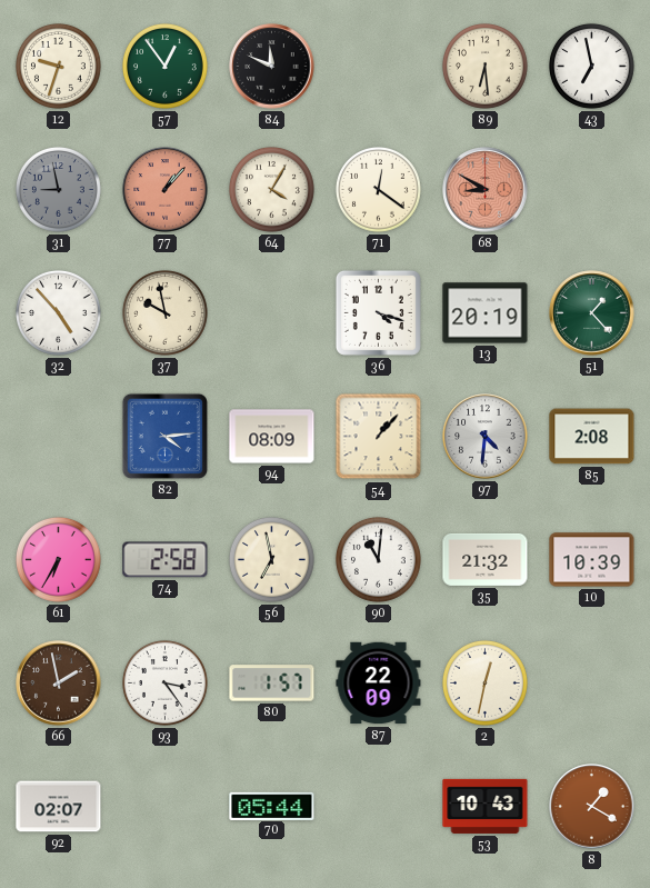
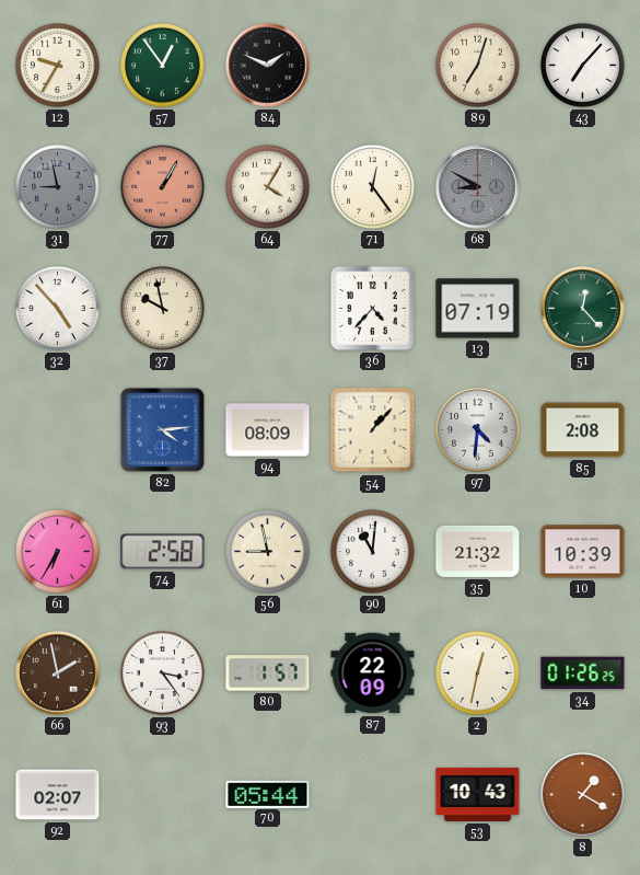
12: 9:33 -> 9:35
84: 11:49 -> 1:49
89: 6:29 -> 7:03
43: 6:58 -> 7:07
77: 1:07 -> 1:05
71: 12:21 -> 12:24
68 dial: salmon -> grey
36: 4:18 -> 4:37
13: 20:19 -> 07:19
51: 1:23 -> 12:23
56: 6:58 -> 8:58
34: none -> 01:26
